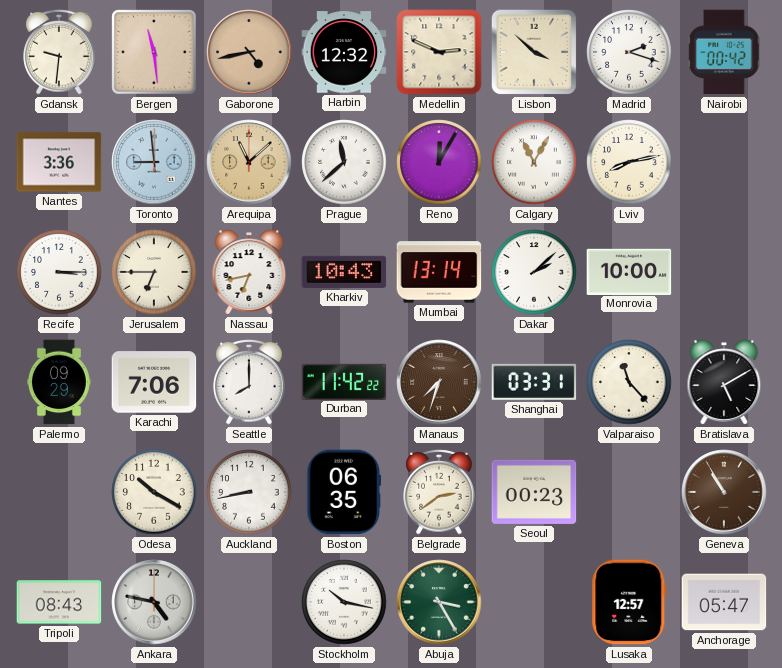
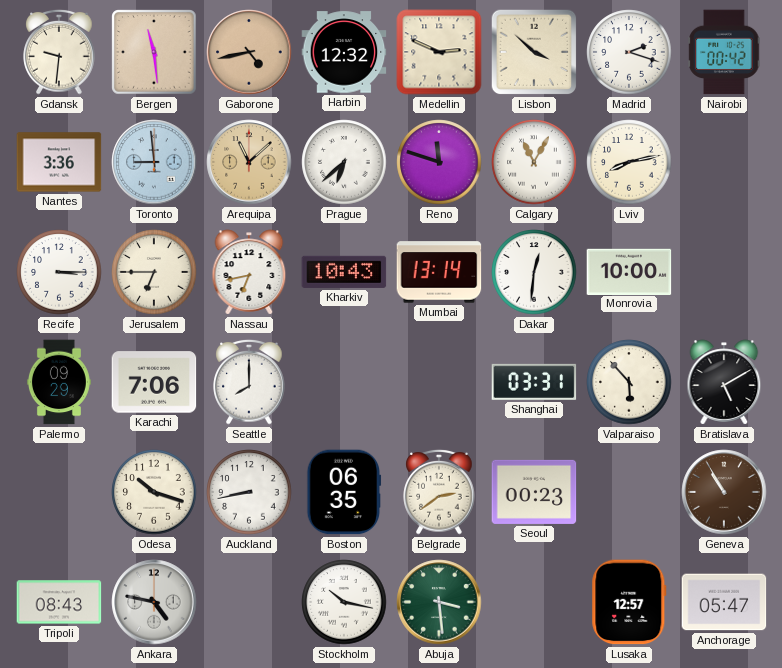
Prague: 11:38 -> 6:38
Reno: 12:05 -> 11:48
Dakar: 2:08 -> 12:31
Durban: 11:42 -> none
Manaus: 7:33 -> none
Valparaiso: 11:23 -> 5:53
Odesa: 10:20 -> 10:18
Abuja: 3:25 -> 3:29
